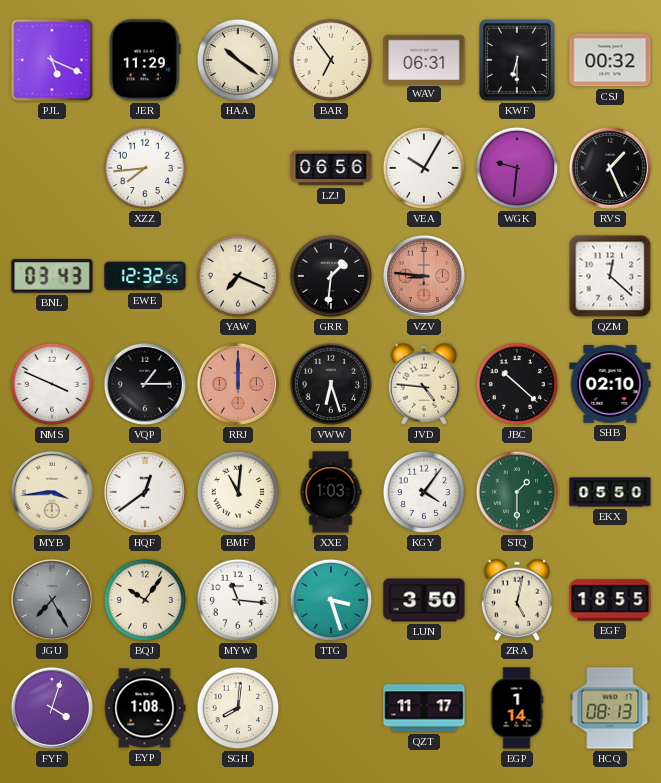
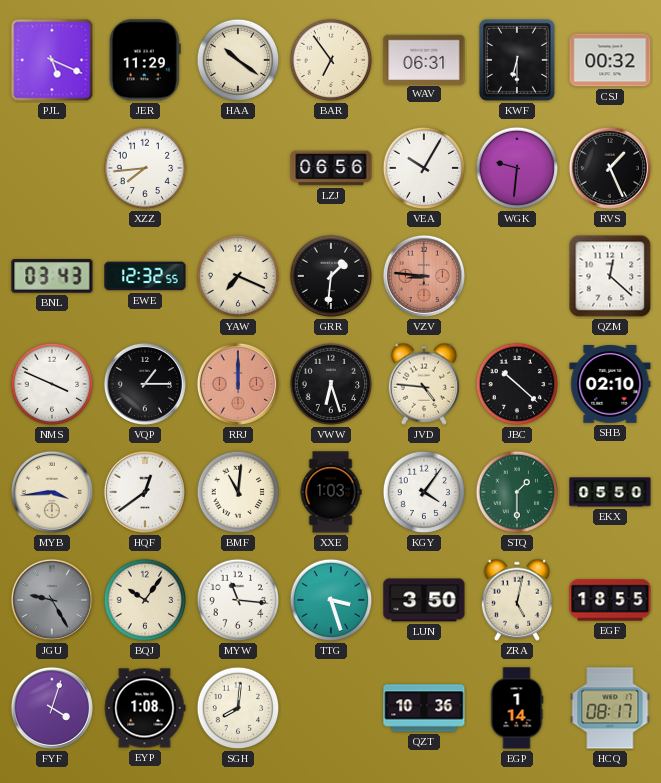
JGU: 7:25 -> 9:25
QZT: 11:17 -> 10:36
HCQ: 08:13 -> 08:17
